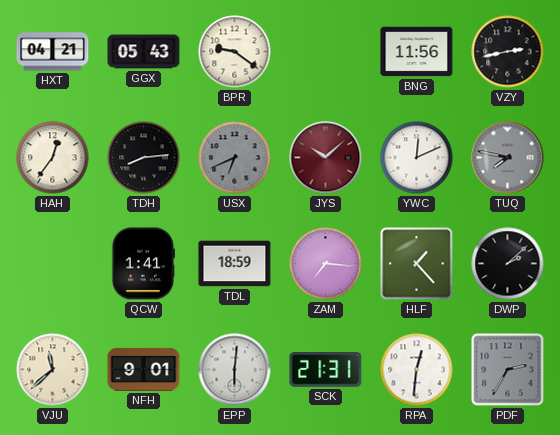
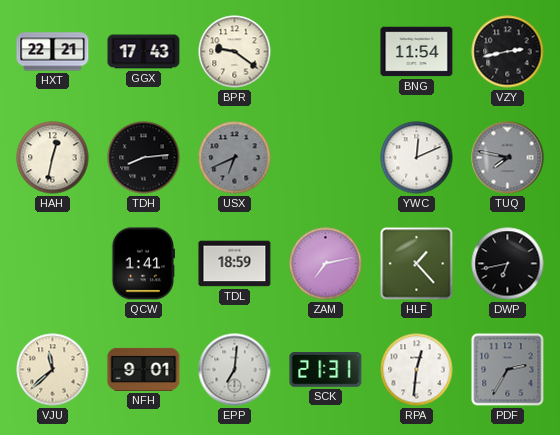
HXT: 04:21 -> 22:21
GGX: 05:43 -> 17:43
BNG: 11:56 -> 11:54
HAH: 12:36 -> 12:32
JYS: 10:08 -> none
ZAM: 7:16 -> 7:13
DWP: 2:08 -> 6:43
EPP: 6:01 -> 7:01
